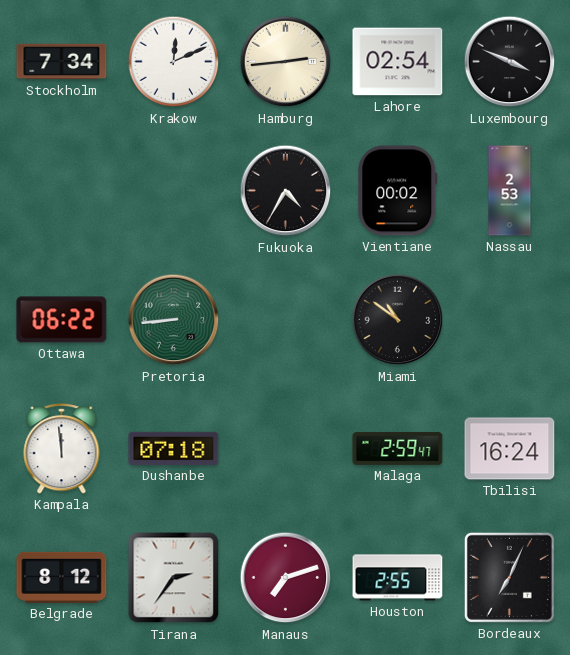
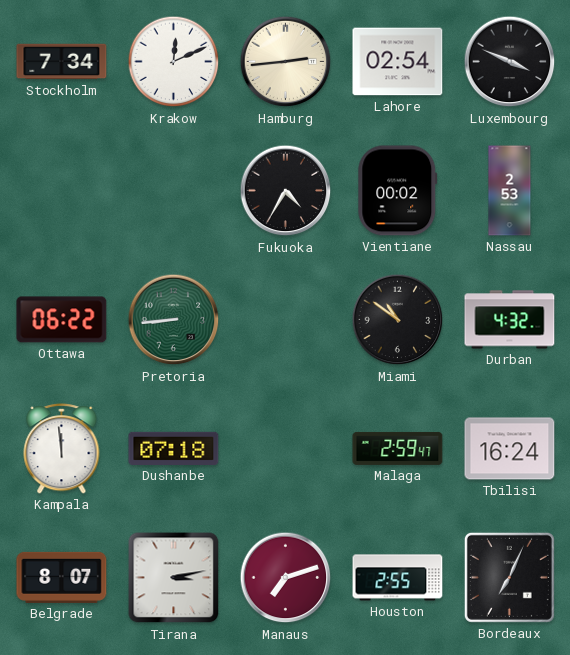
Durban: none -> 4:32
Belgrade: 8:12 -> 8:07
Tirana: 2:36 -> 3:13
